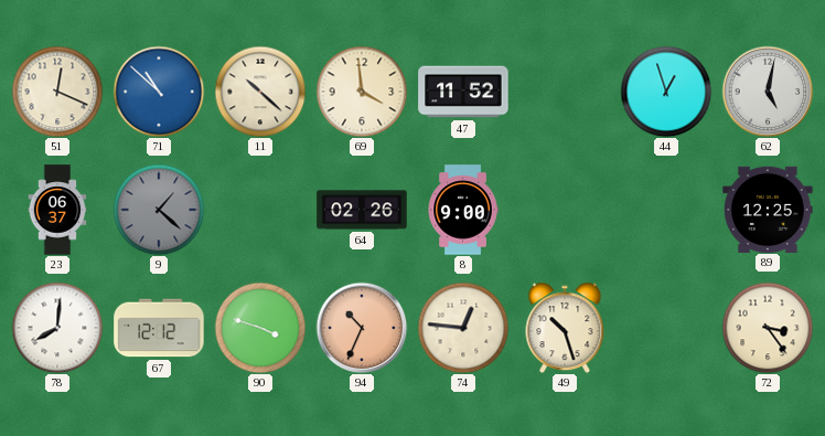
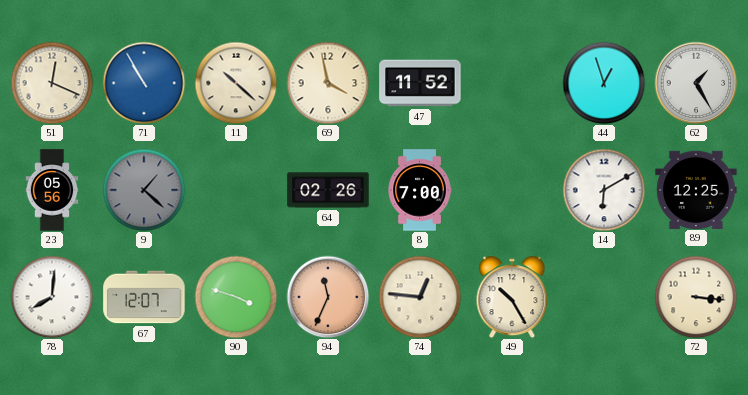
71: 10:52 -> 10:55
69: 3:59 -> 3:58
62: 5:02 -> 1:25
23: 06:37 -> 05:56
8: 9:00 -> 7:00
14: none -> 6:10
67: 12:12 -> 12:07
94: 10:34 -> 11:34
49: 10:27 -> 10:25
72: 3:24 -> 3:16
